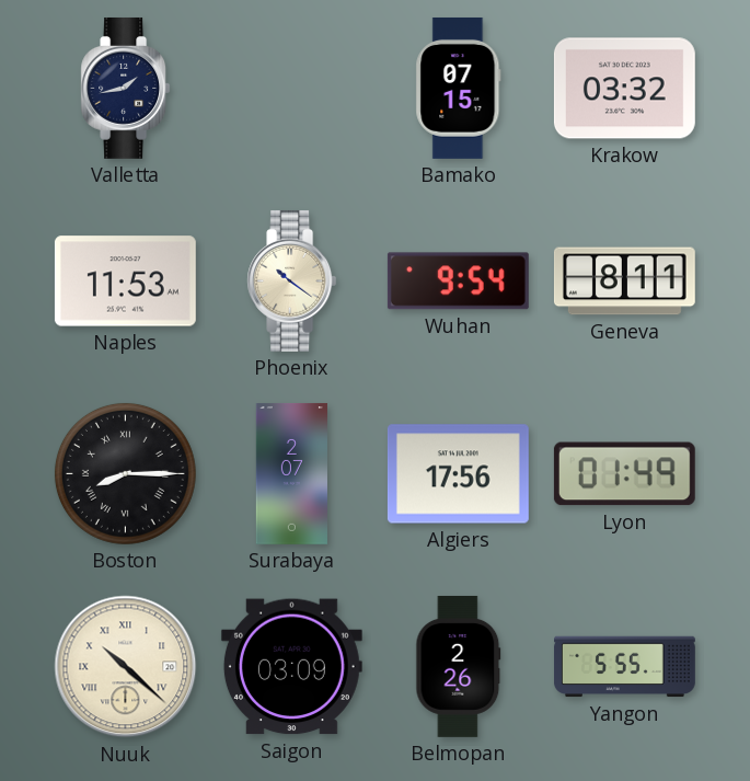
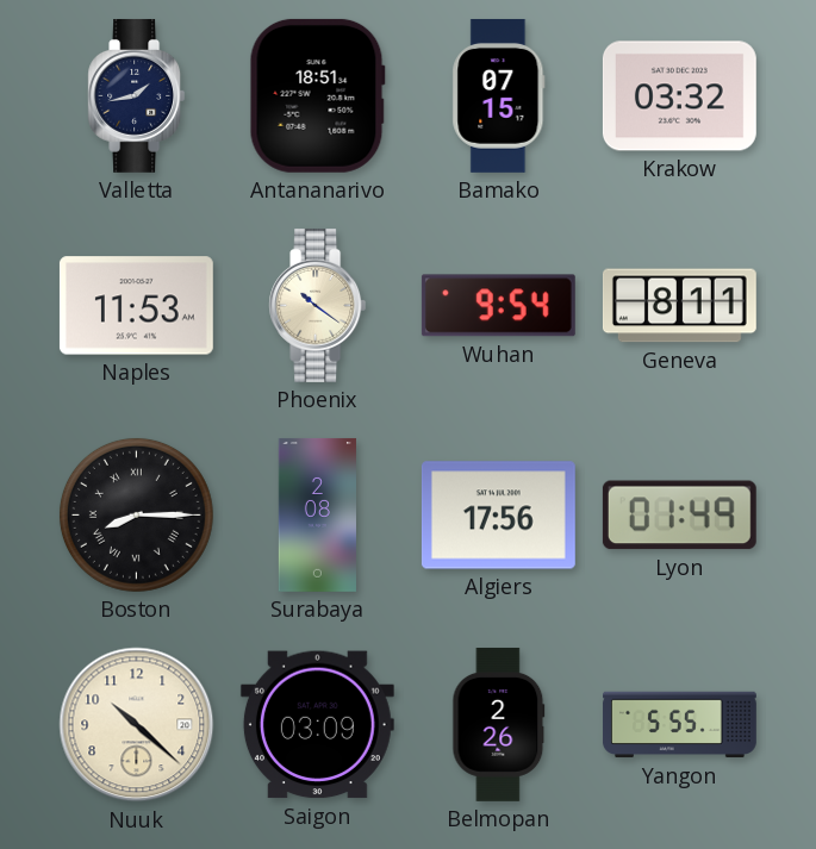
Antananarivo: none -> 18:51
Surabaya: 2:07 -> 2:08
Nuuk numerals: Roman -> Arabic
